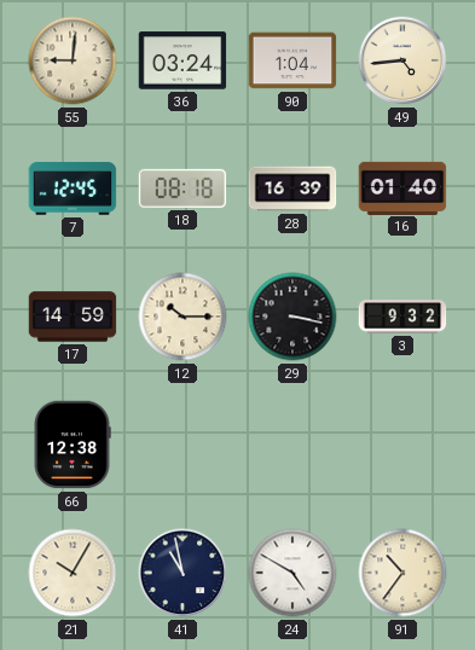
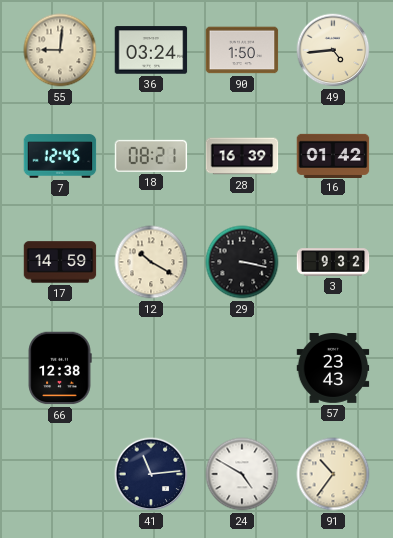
90: 1:04 -> 1:50
18: 08:18 -> 08:21
16: 01:40 -> 01:42
12: 10:15 -> 10:20
57: none -> 23:43
21: 10:05 -> none
41: 10:58 -> 11:14
